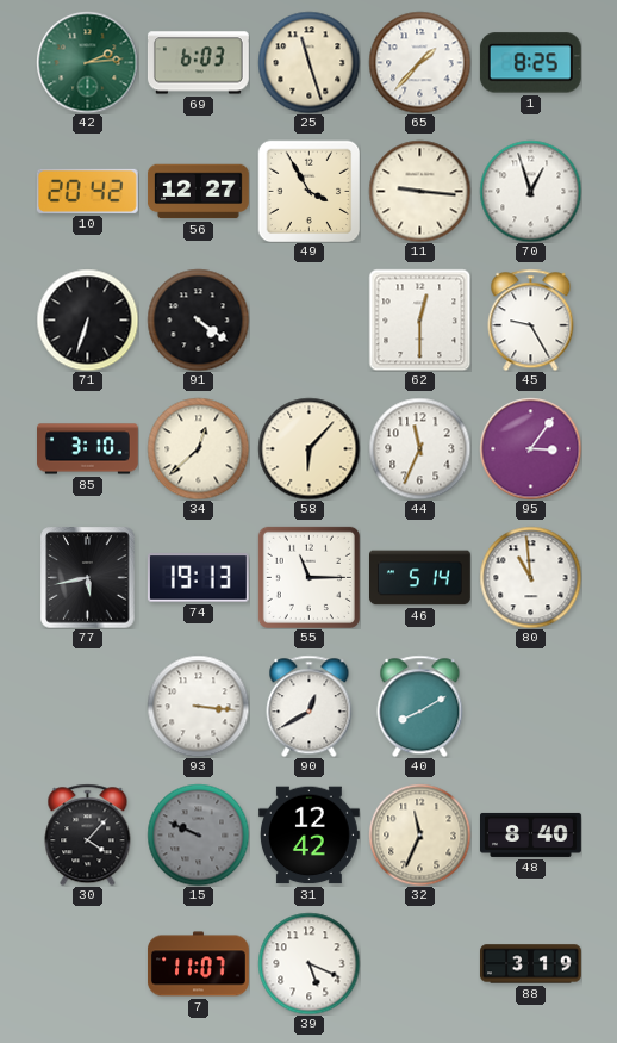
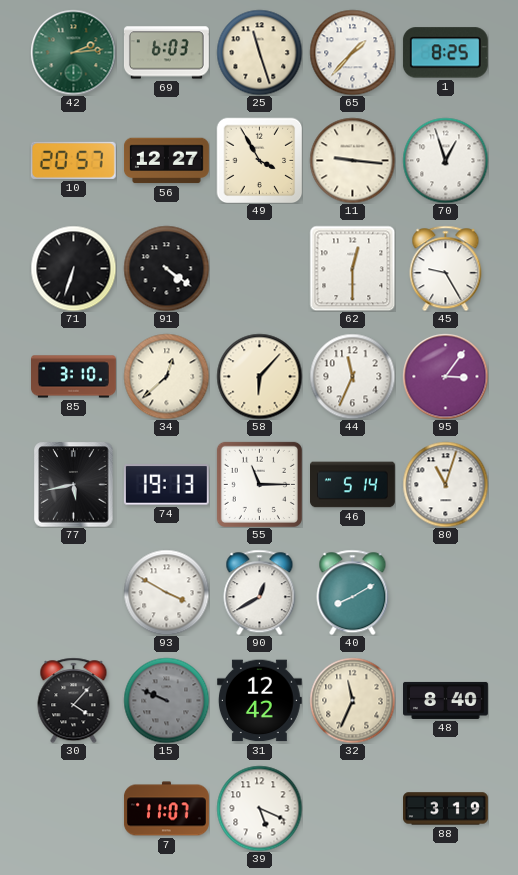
10: 20:42 -> 20:57
80: 10:59 -> 11:03
93: 3:16 -> 3:50
